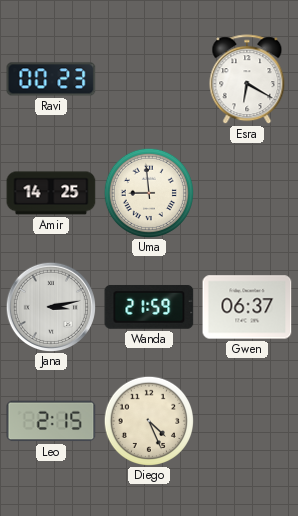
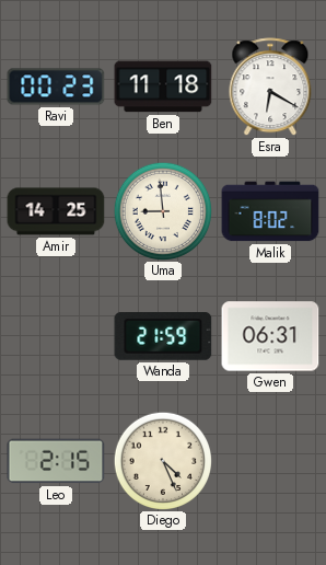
Ben: none -> 11:18
Malik: none -> 8:02
Jana: 3:13 -> none
Gwen: 06:37 -> 06:31
